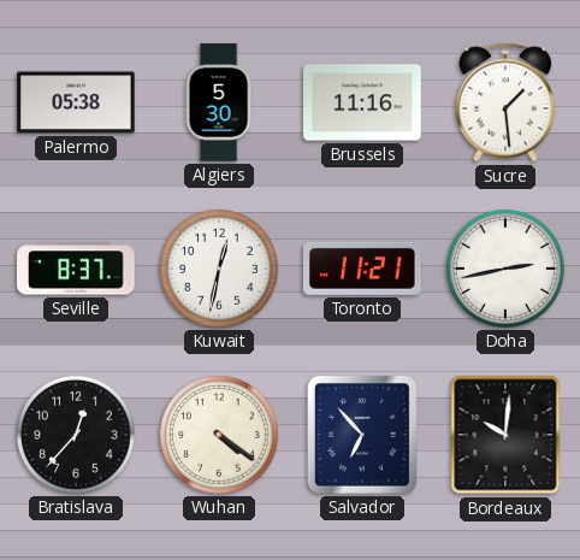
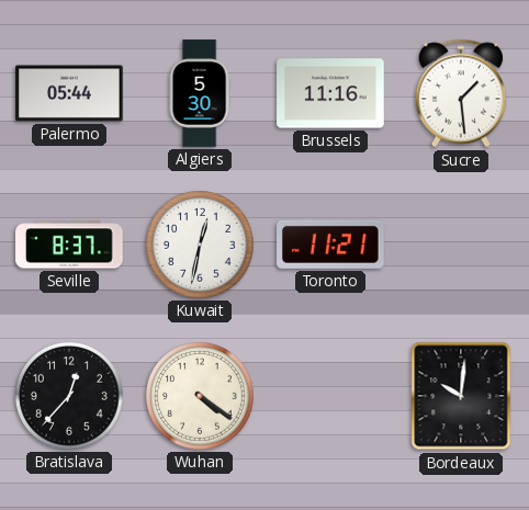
Palermo: 05:38 -> 05:44
Doha: 2:43 -> none
Salvador: 6:53 -> none
